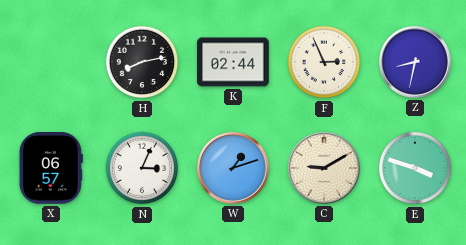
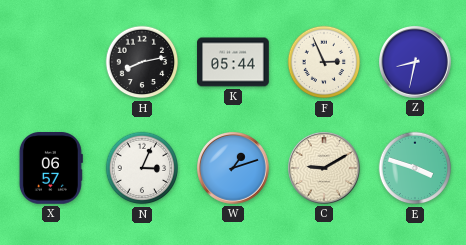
K: 02:44 -> 05:44
